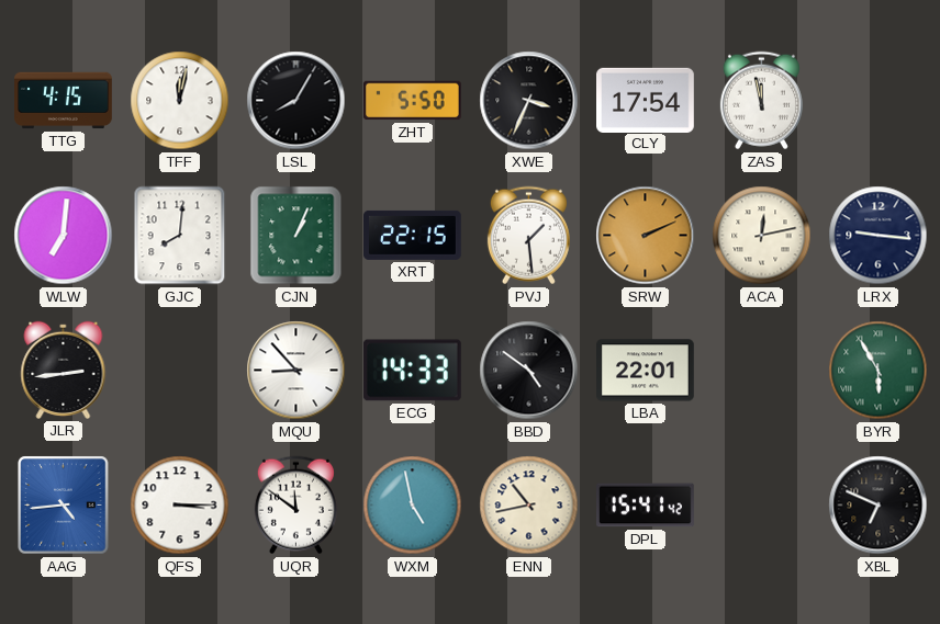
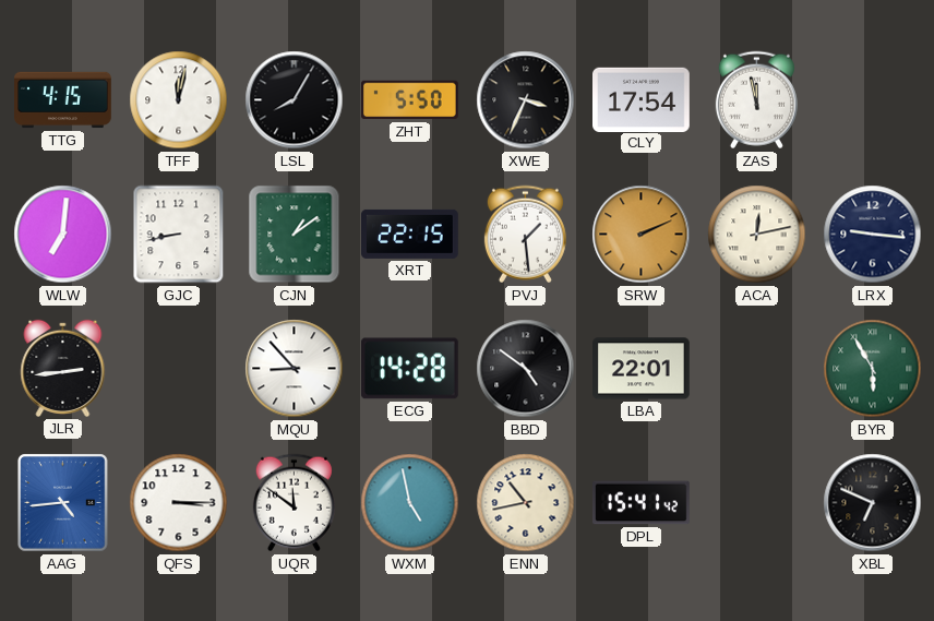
GJC: 8:01 -> 8:43
CJN: 1:04 -> 1:09
ECG: 14:33 -> 14:28
